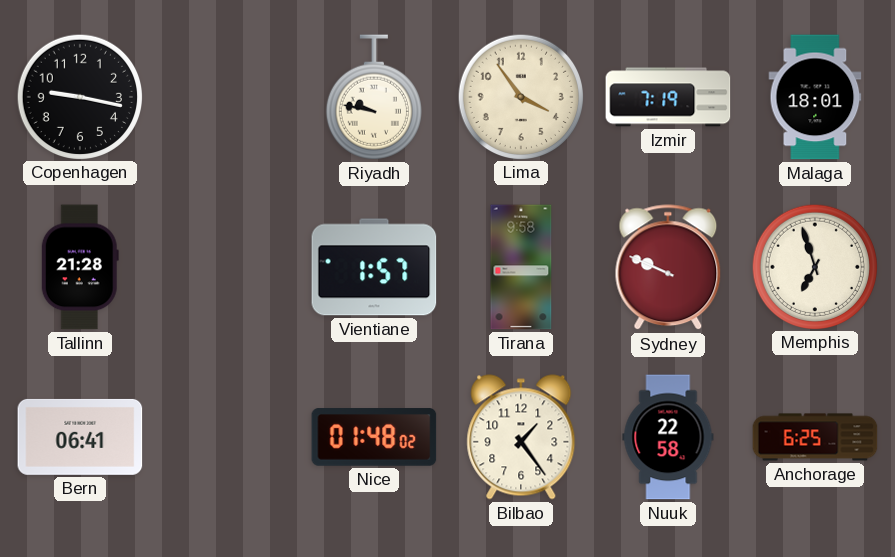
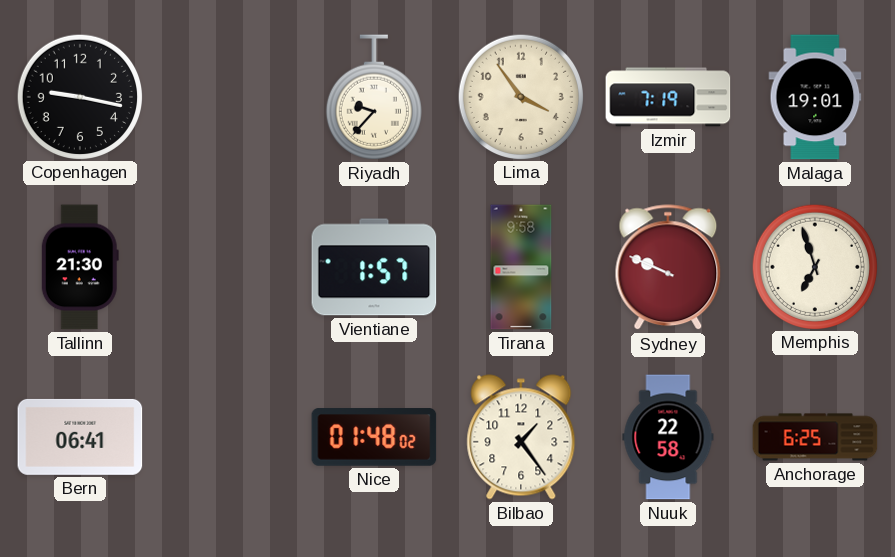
Riyadh: 9:47 -> 9:37
Malaga: 18:01 -> 19:01
Tallinn: 21:28 -> 21:30
